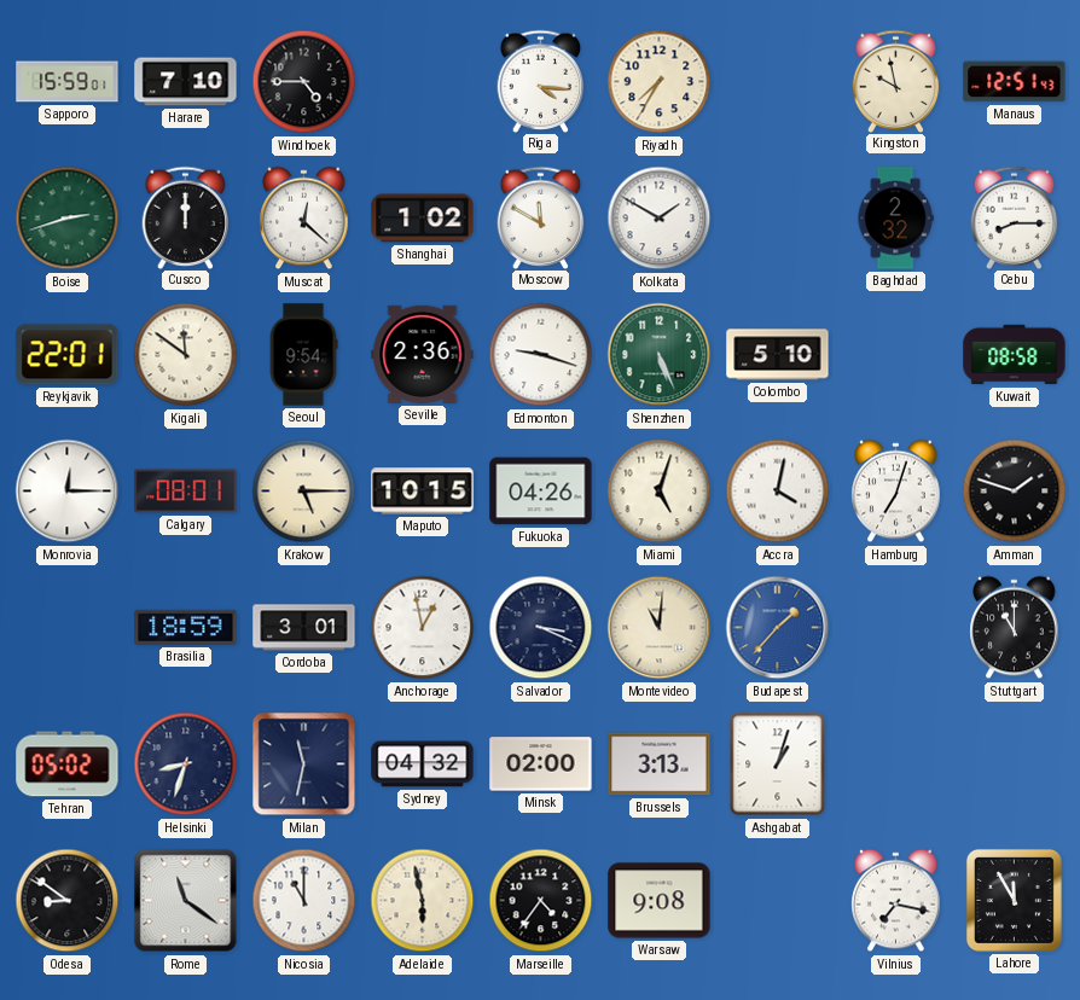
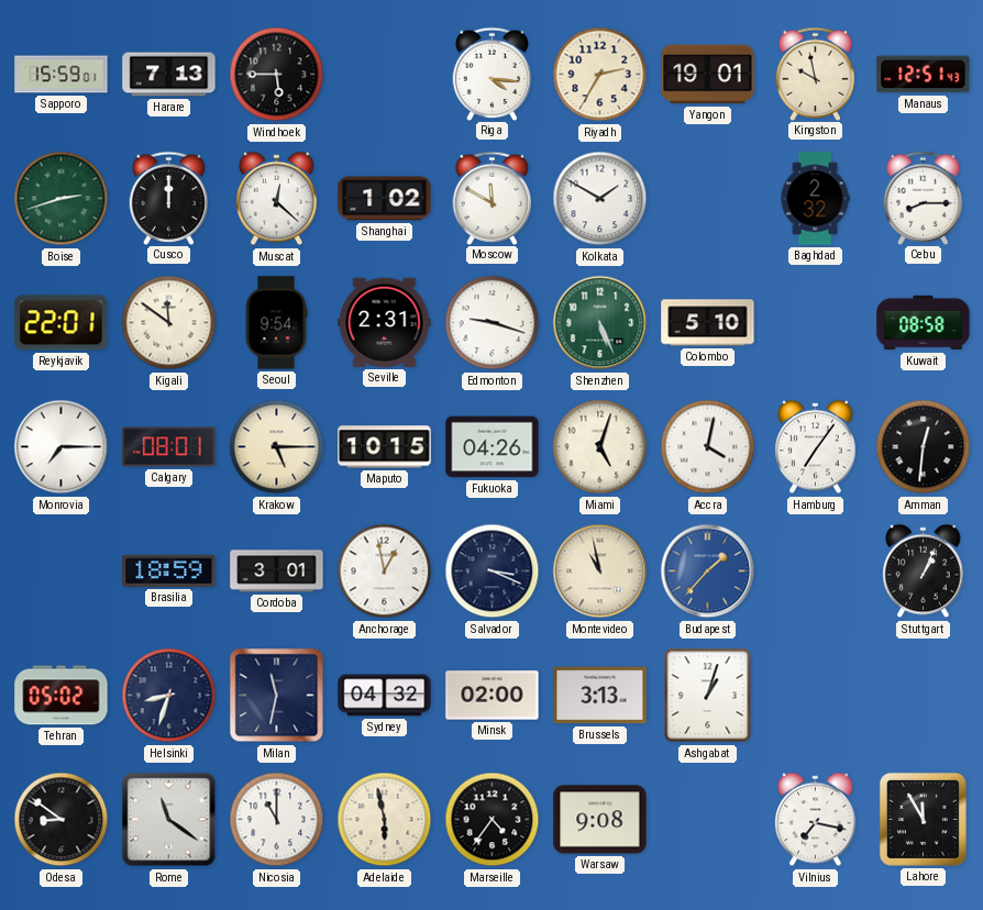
Harare: 7:10 -> 7:13
Windhoek: 4:45 -> 5:45
Riyadh: 7:35 -> 2:35
Yangon: none -> 19:01
Seville: 2:36 -> 2:31
Monrovia: 12:15 -> 7:15
Hamburg: 7:03 -> 7:06
Amman: 1:48 -> 12:31
Montevideo: 11:01 -> 10:58
Stuttgart: 11:00 -> 1:04
